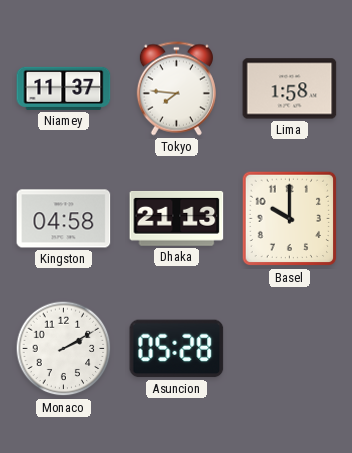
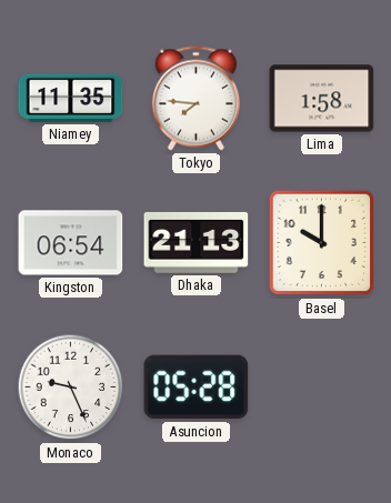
Niamey: 11:37 -> 11:35
Kingston: 04:58 -> 06:54
Monaco: 2:10 -> 9:26
